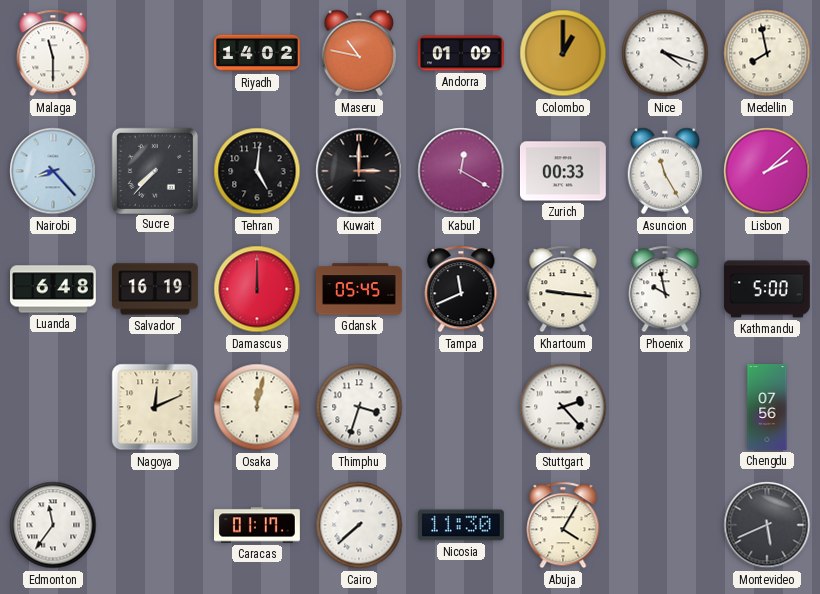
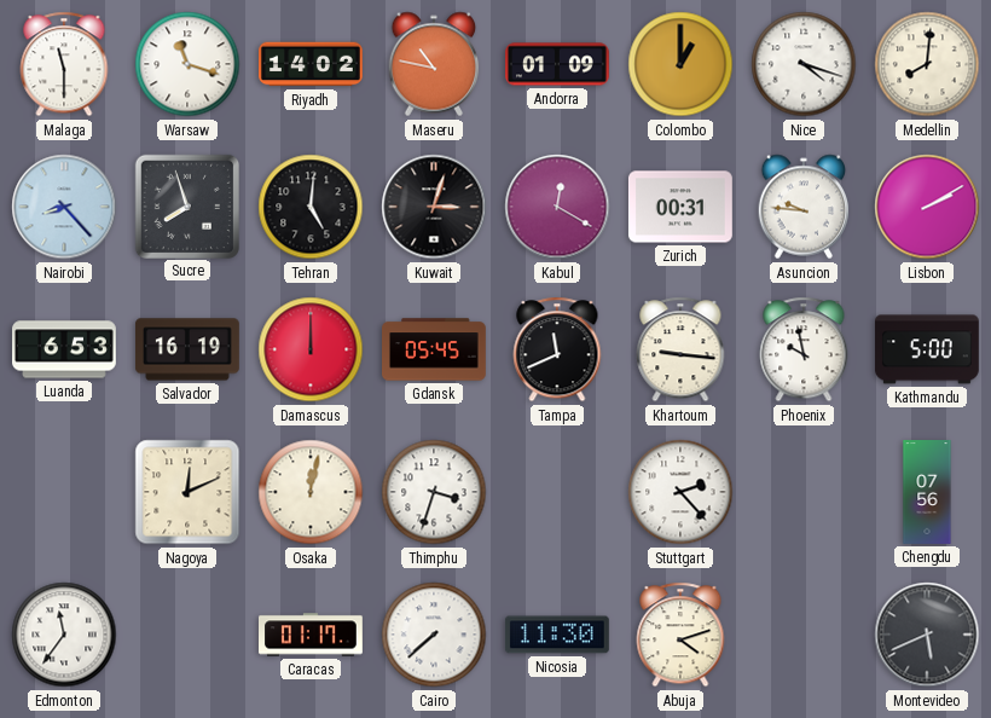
Warsaw: none -> 11:18
Medellin: 7:58 -> 8:01
Sucre: 7:37 -> 7:57
Kuwait: 3:00 -> 3:03
Zurich: 00:33 -> 00:31
Asuncion: 11:25 -> 9:46
Lisbon: 2:08 -> 2:10
Luanda: 6:48 -> 6:53
Abuja: 4:05 -> 4:12
